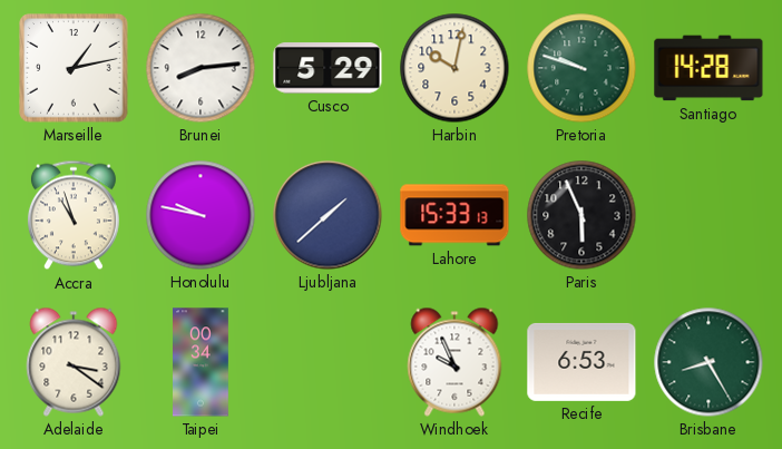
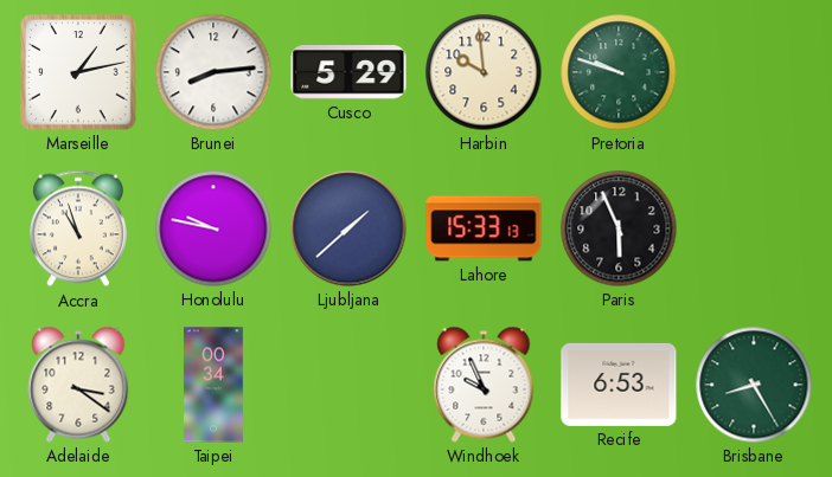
Harbin: 10:02 -> 9:59
Santiago: 14:28 -> none
